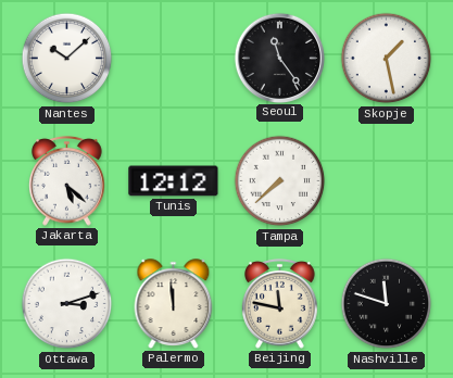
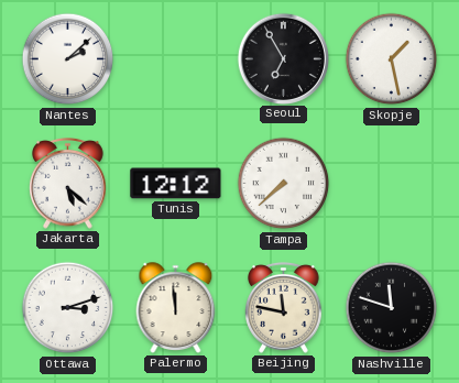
Nantes: 10:08 -> 2:08
Seoul: 11:24 -> 6:55
